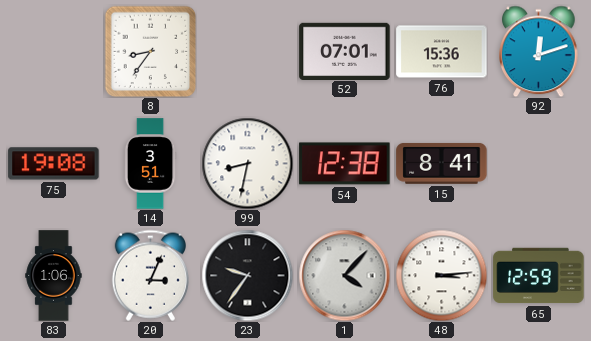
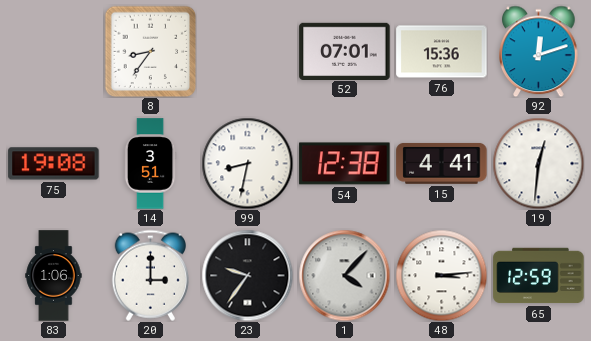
15: 8:41 -> 4:41
19: none -> 12:31
20: 3:04 -> 3:00
